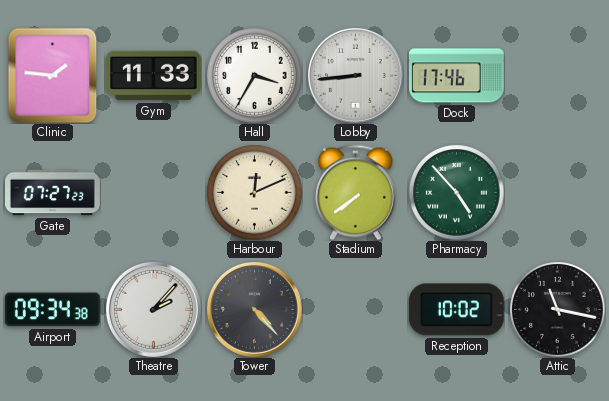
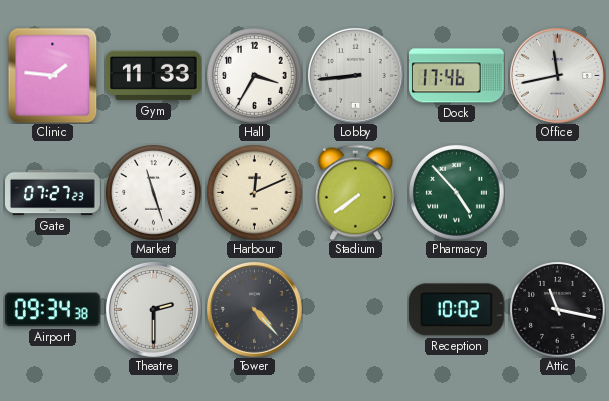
Office: none -> 11:43
Market: none -> 11:27
Theatre: 2:07 -> 2:30
